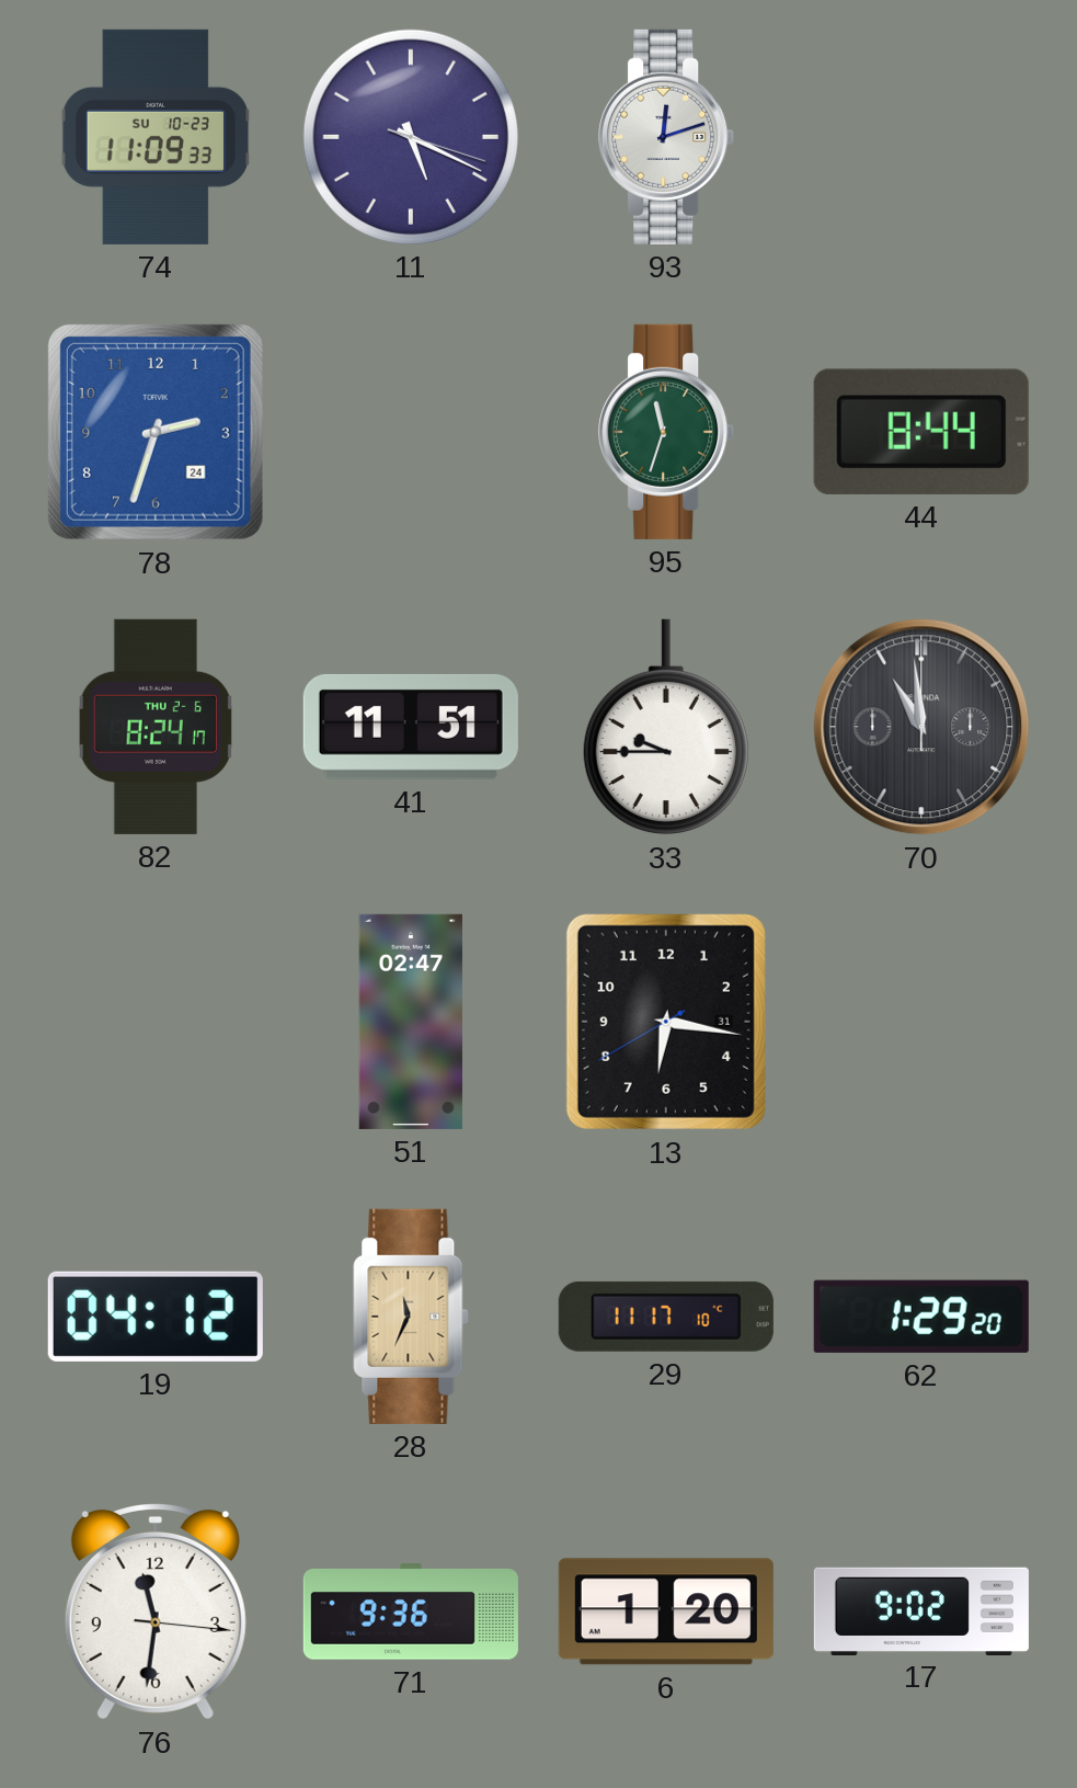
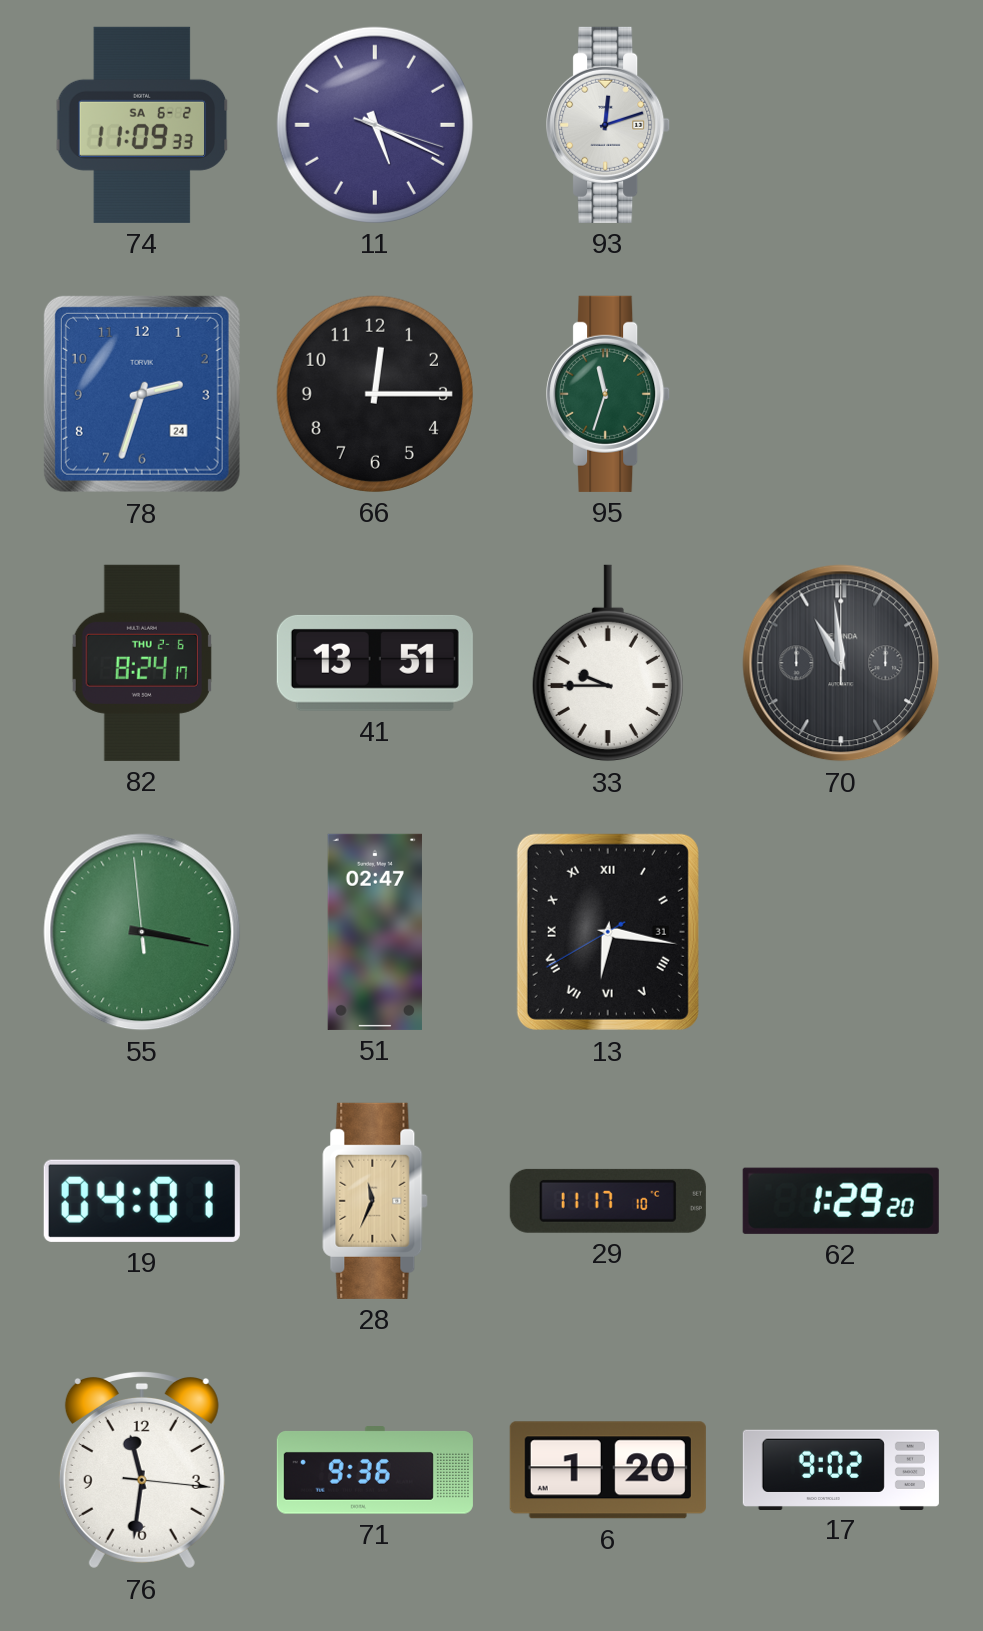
74 date: SU 10-23 -> SA 6-2
66: none -> 12:15
44: 8:44 -> none
41: 11:51 -> 13:51
55: none -> 3:16
13 numerals: Arabic -> Roman
19: 04:12 -> 04:01
